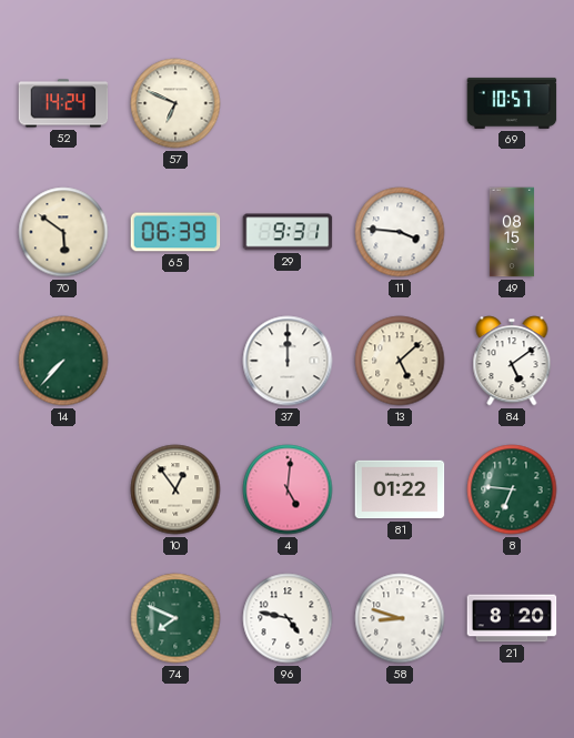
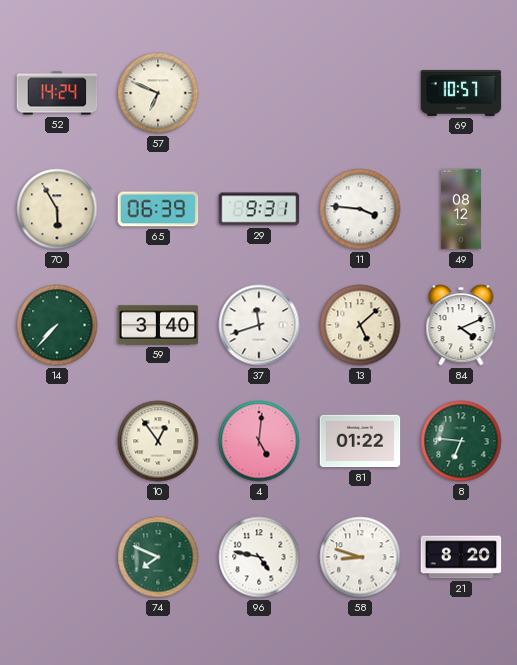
70: 5:51 -> 5:55
49: 08:15 -> 08:12
59: none -> 3:40
37: 12:00 -> 11:42
84: 5:09 -> 4:11
